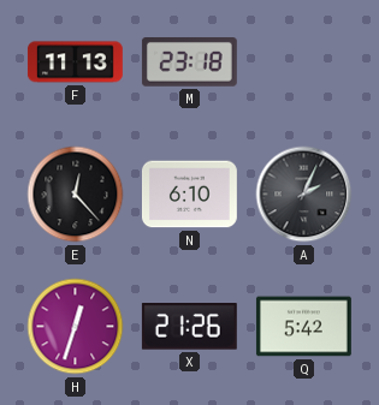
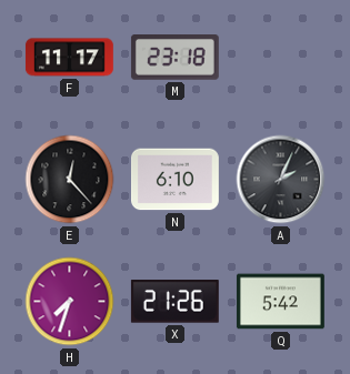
F: 11:13 -> 11:17
H: 12:33 -> 7:33
